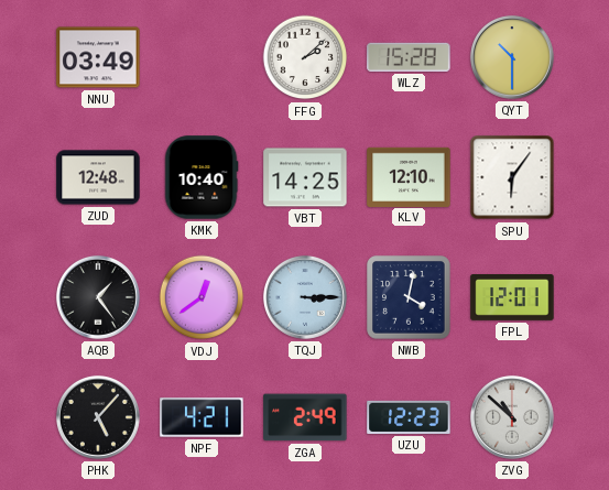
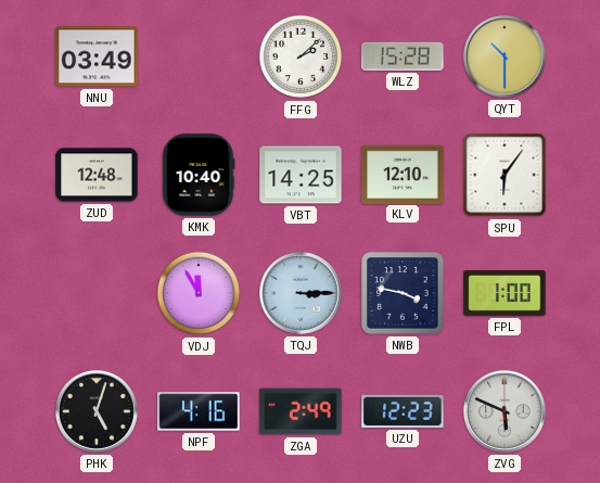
AQB: 1:24 -> none
VDJ: 12:39 -> 11:55
NWB: 4:02 -> 3:47
FPL: 12:01 -> 1:00
PHK: 5:07 -> 5:03
NPF: 4:21 -> 4:16
ZVG: 10:52 -> 5:49
